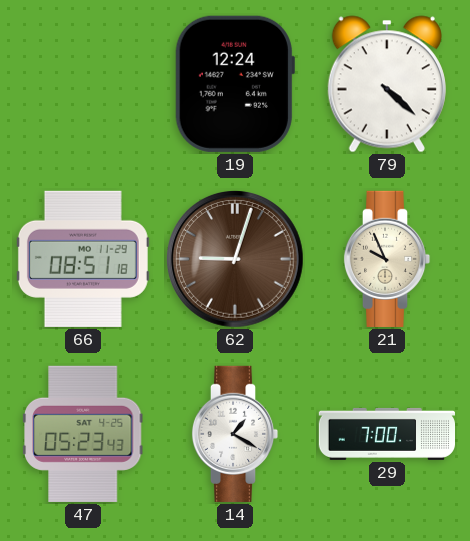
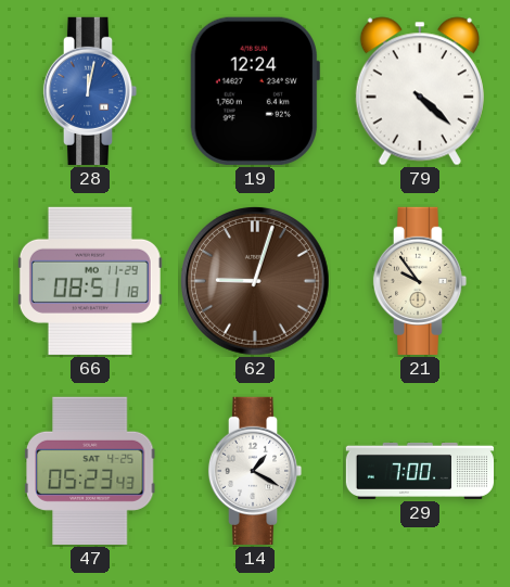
28: none -> 12:02
21: 9:56 -> 9:54
